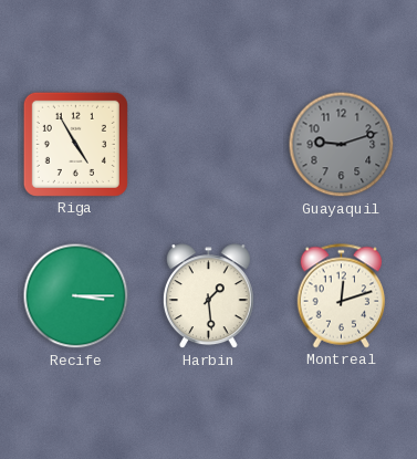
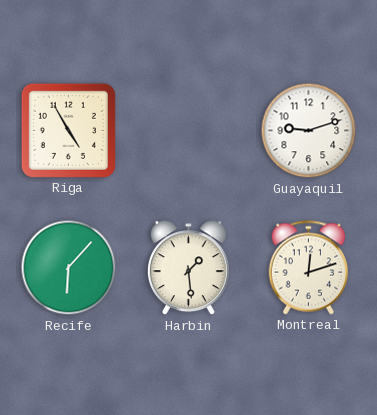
Guayaquil dial: grey -> white
Recife: 3:15 -> 6:07
